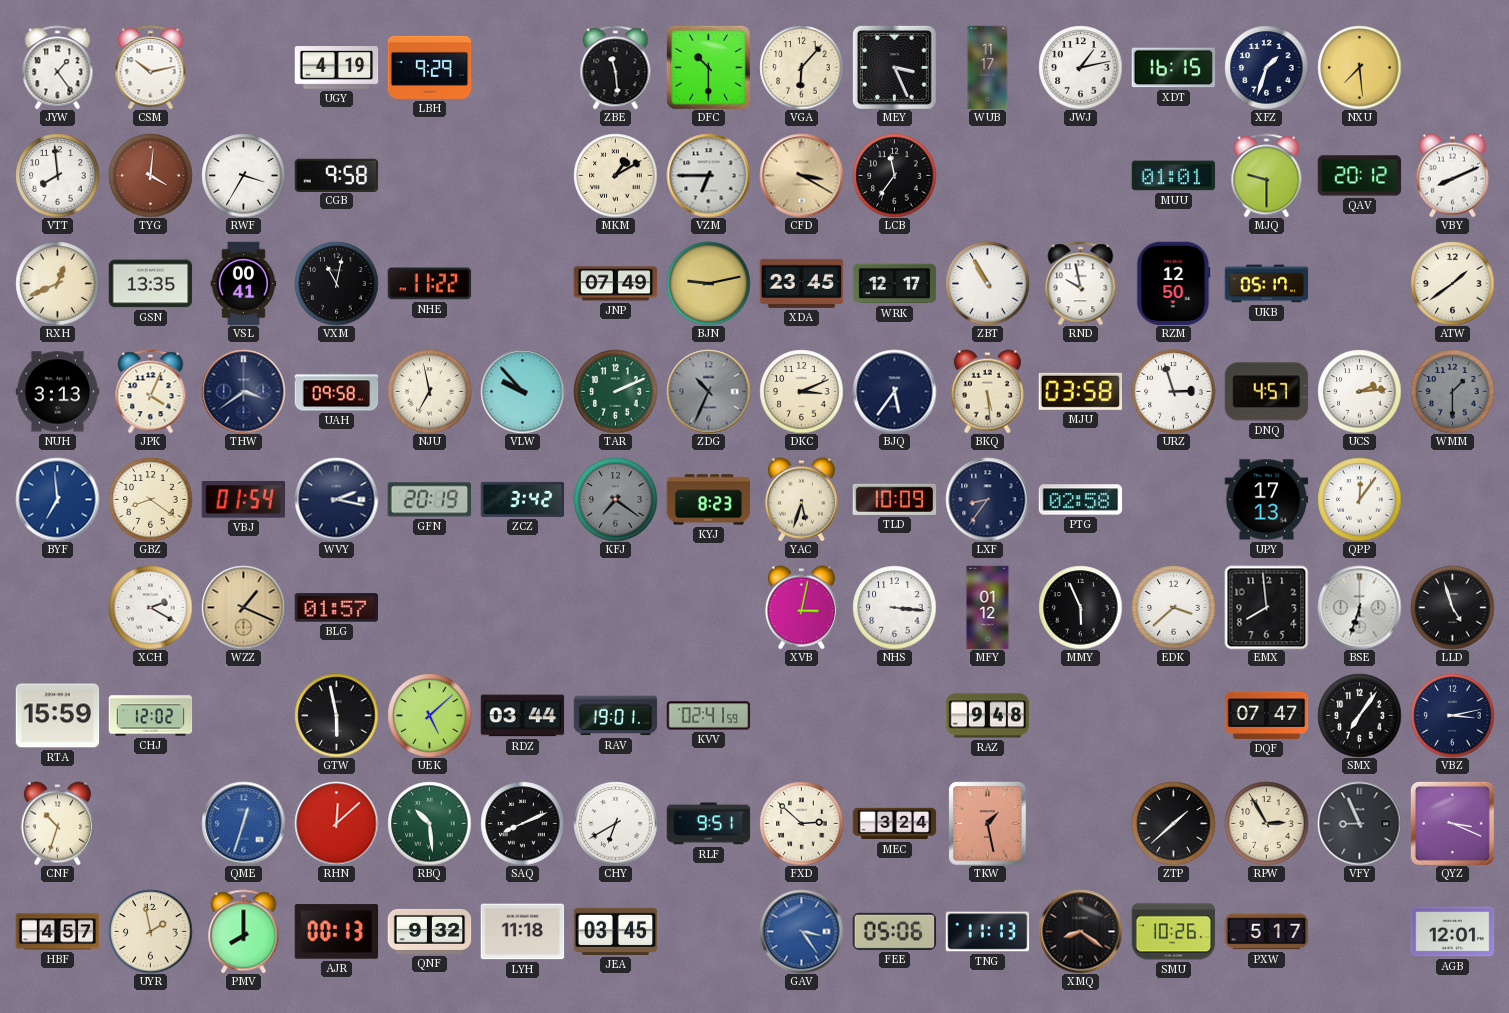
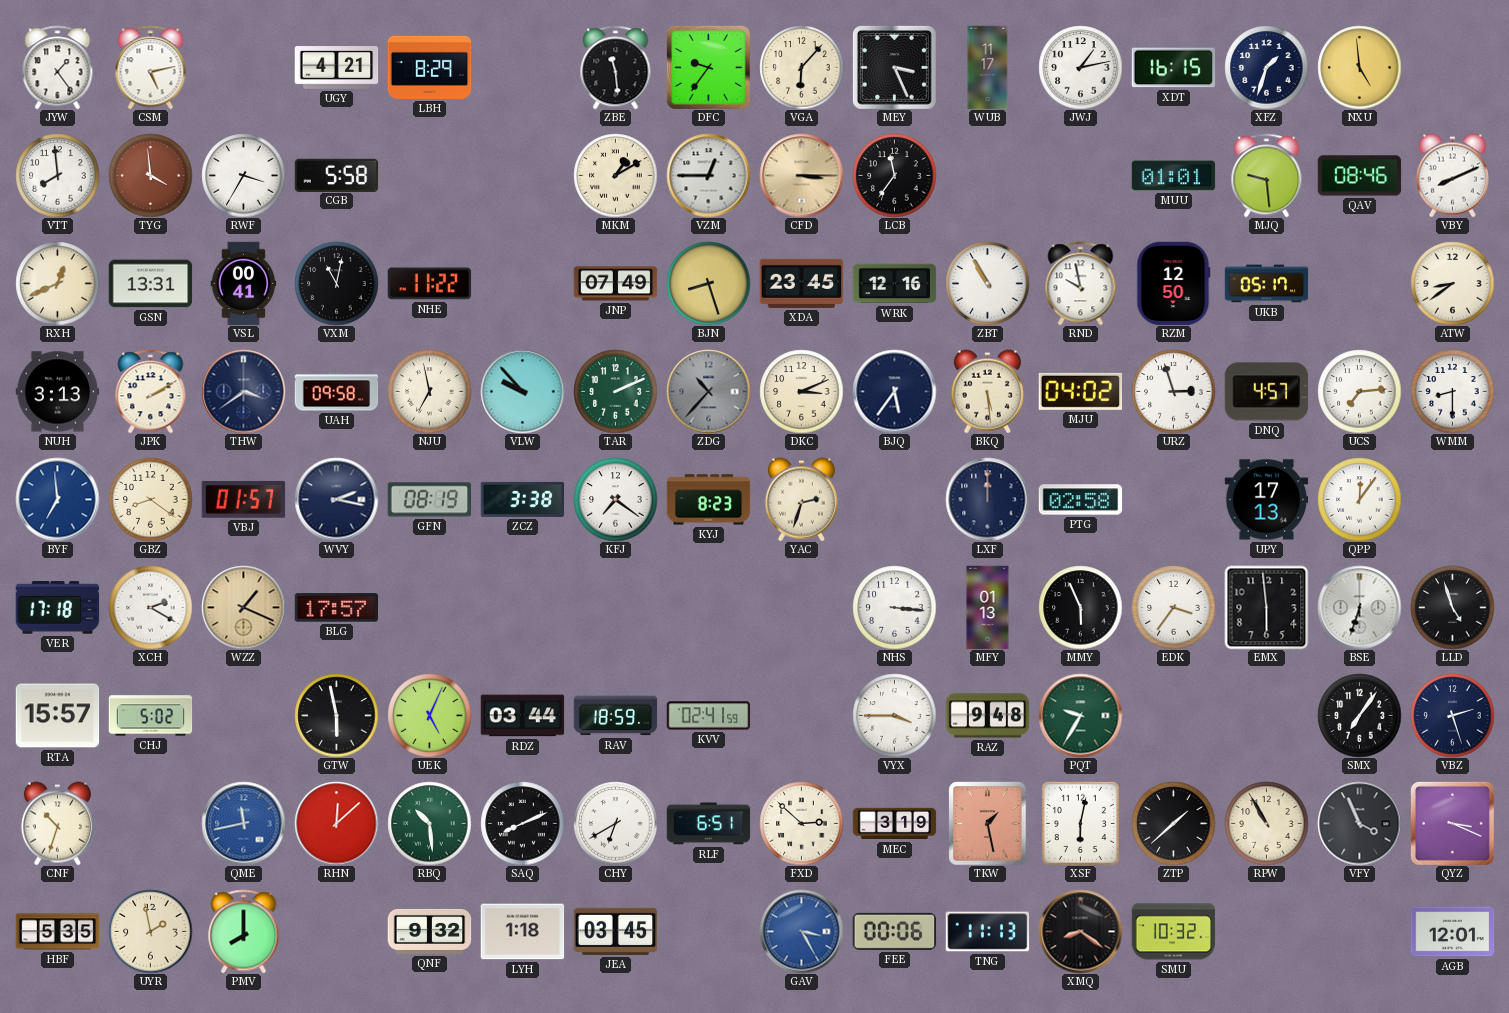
CSM: 10:13 -> 5:13
UGY: 4:19 -> 4:21
LBH: 9:29 -> 8:29
DFC: 10:30 -> 9:36
NXU: 7:29 -> 4:59
TYG: 4:01 -> 3:59
CGB: 9:58 -> 5:58
VZM: 6:45 -> 12:45
CFD: 3:20 -> 3:15
MJQ: 9:30 -> 9:29
QAV: 20:12 -> 08:46
GSN: 13:35 -> 13:31
BJN: 9:13 -> 8:27
WRK: 12:17 -> 12:16
ATW: 1:39 -> 8:39
JPK: 4:04 -> 2:10
ZDG: 10:34 -> 10:37
MJU: 03:58 -> 04:02
UCS: 2:14 -> 7:14
WMM: 1:30 -> 8:30
WMM dial: grey -> white
VBJ: 01:54 -> 01:57
GFN: 20:19 -> 08:19
ZCZ: 3:42 -> 3:38
KFJ dial: grey -> white
YAC: 5:33 -> 2:33
TLD: 10:09 -> none
LXF: 8:36 -> 12:00
VER: none -> 17:18
BLG: 01:57 -> 17:57
XVB: 3:02 -> none
MFY: 01:12 -> 01:13
EDK: 3:38 -> 3:36
EMX: 7:59 -> 5:59
RTA: 15:59 -> 15:57
CHJ: 12:02 -> 5:02
UEK: 5:08 -> 5:04
RAV: 19:01 -> 18:59
VYX: none -> 3:45
PQT: none -> 9:35
DQF: 07:47 -> none
VBZ: 3:13 -> 2:27
QME: 12:33 -> 11:43
RLF: 9:51 -> 6:51
MEC: 3:24 -> 3:19
XSF: none -> 6:02
RPW: 2:55 -> 10:55
VFY: 8:56 -> 3:56
HBF: 4:57 -> 5:35
AJR: 00:13 -> none
LYH: 11:18 -> 1:18
GAV: 3:24 -> 3:25
FEE: 05:06 -> 00:06
SMU: 10:26 -> 10:32
PXW: 5:17 -> none
